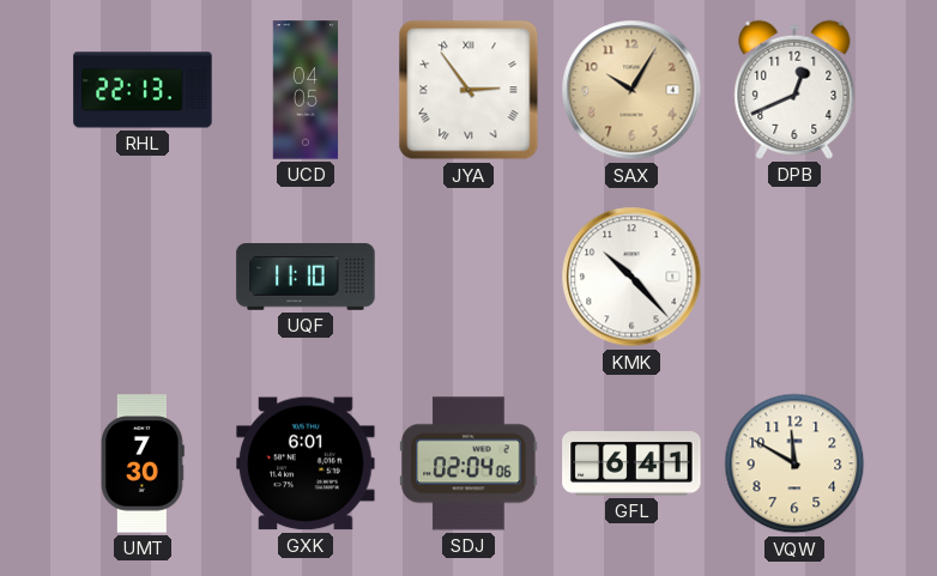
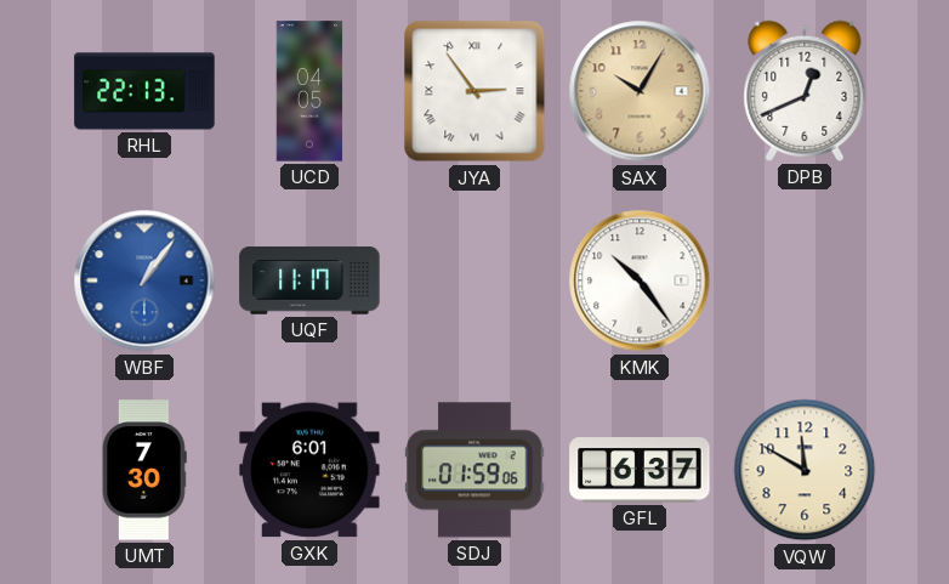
WBF: none -> 1:06
UQF: 11:10 -> 11:17
KMK: 10:23 -> 10:24
SDJ: 02:04 -> 01:59
GFL: 6:41 -> 6:37
